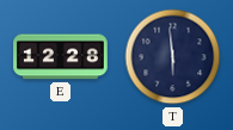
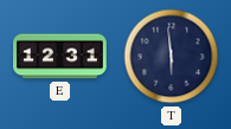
E: 12:28 -> 12:31
